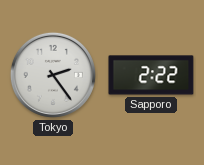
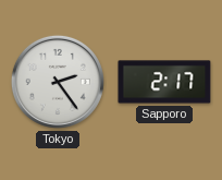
Sapporo: 2:22 -> 2:17
